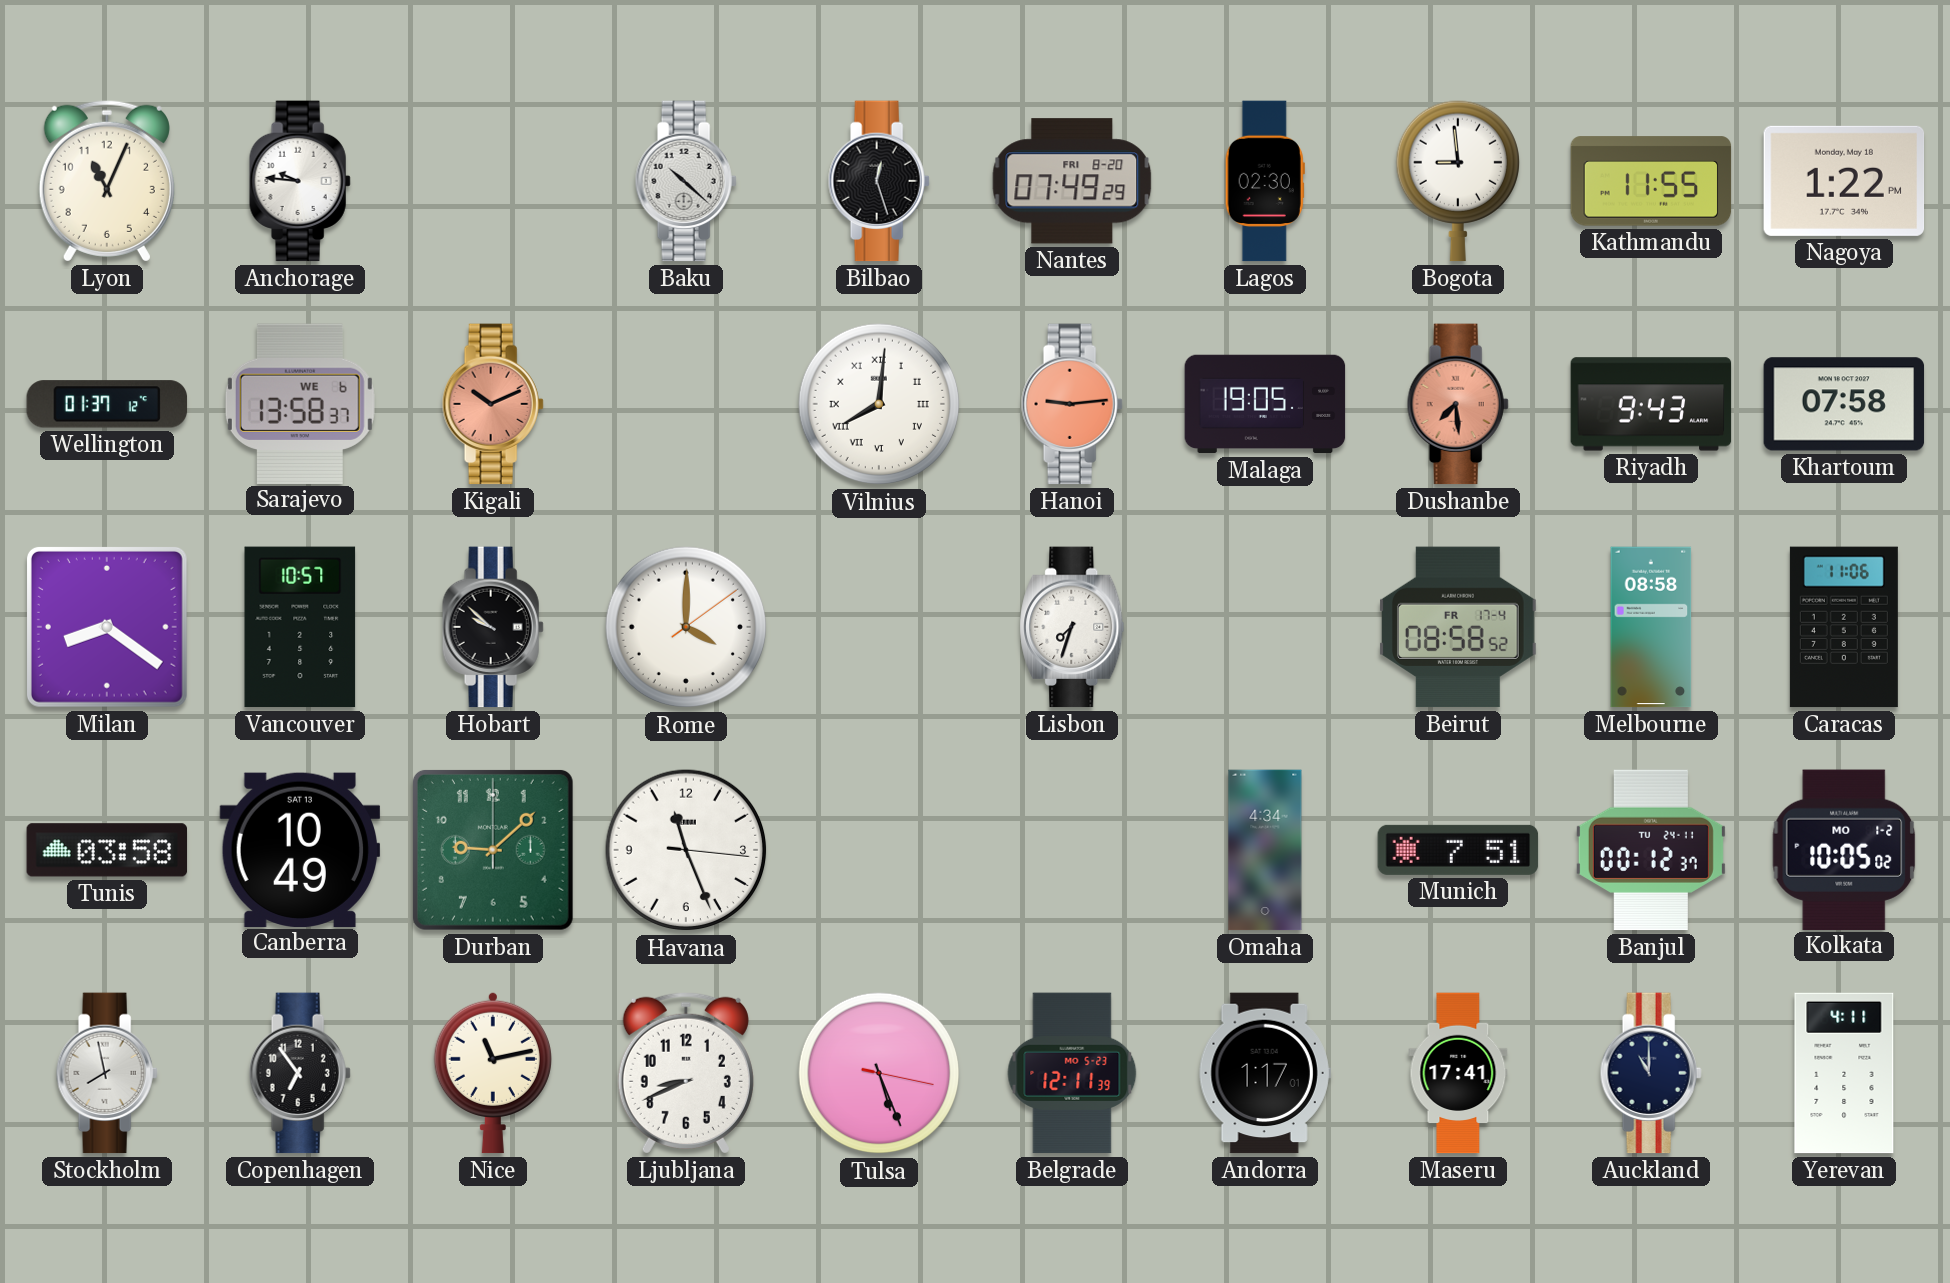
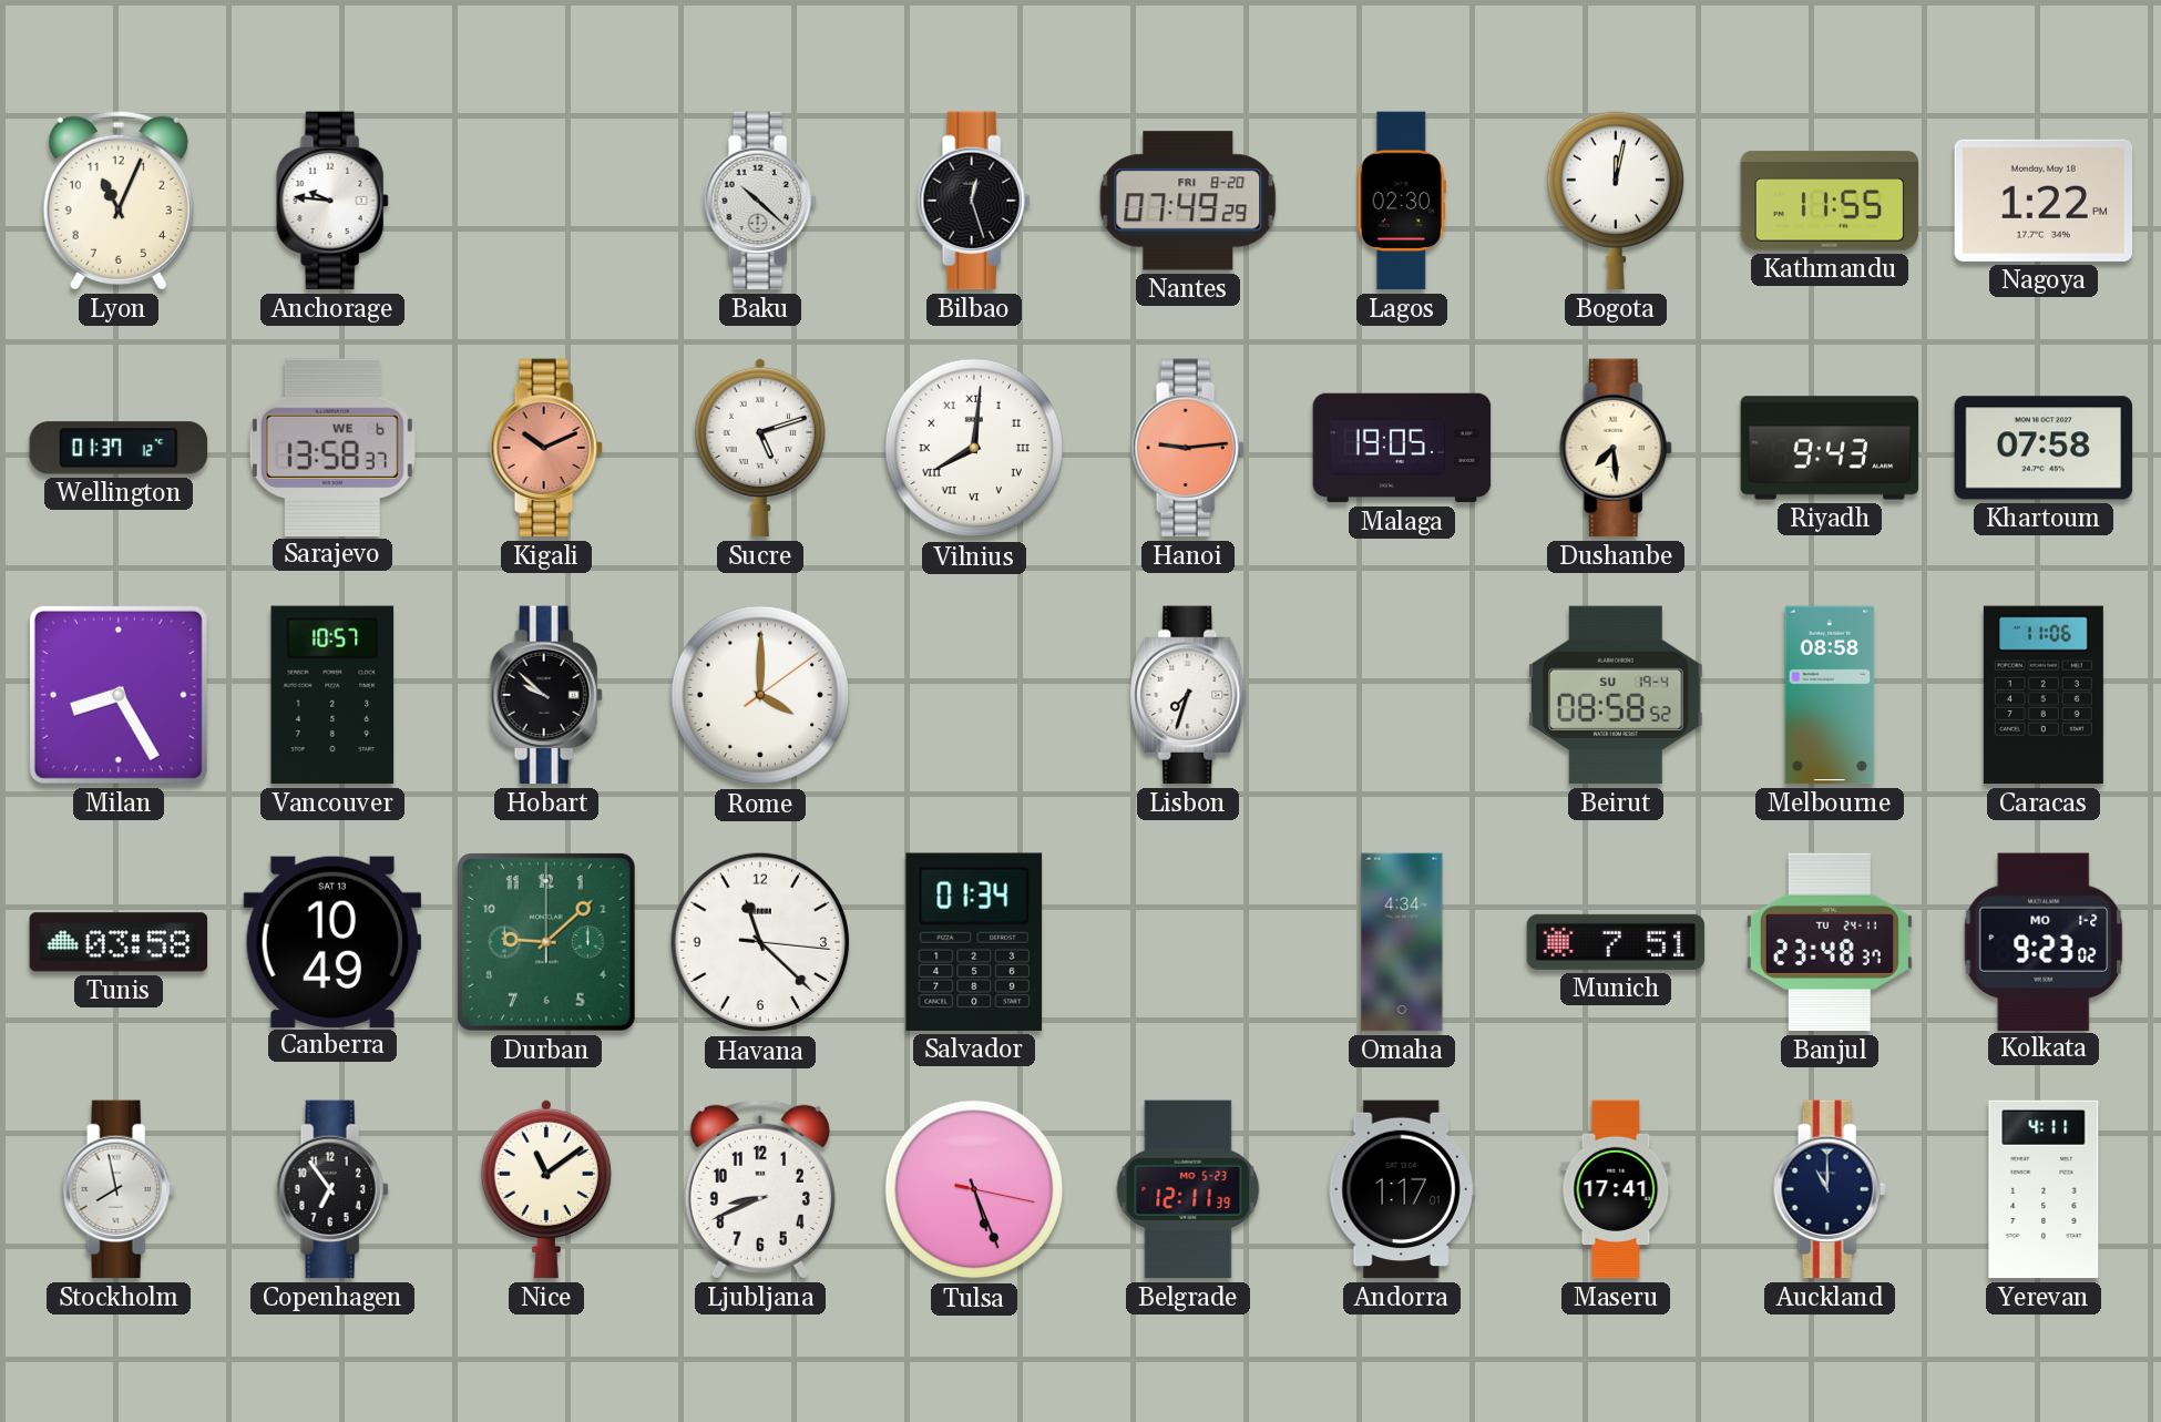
Bogota: 8:59 -> 12:02
Sucre: none -> 5:12
Dushanbe dial: salmon -> cream
Milan: 8:21 -> 8:25
Beirut date: FR 17-4 -> SU 19-4
Havana: 11:26 -> 11:22
Salvador: none -> 01:34
Banjul: 00:12 -> 23:48
Kolkata: 10:05 -> 9:23
Nice: 11:13 -> 11:09
